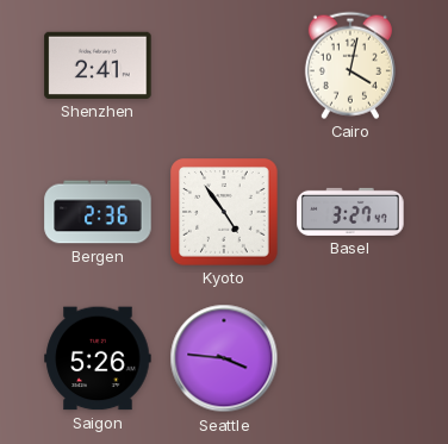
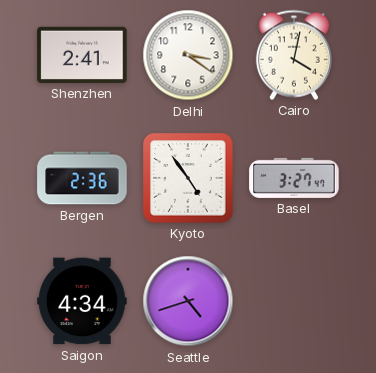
Delhi: none -> 3:21
Saigon: 5:26 -> 4:34
Seattle: 3:46 -> 4:42
